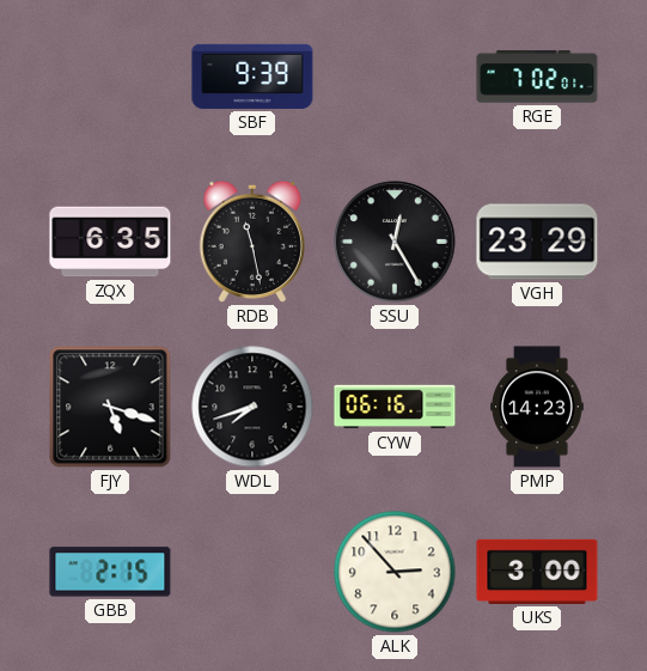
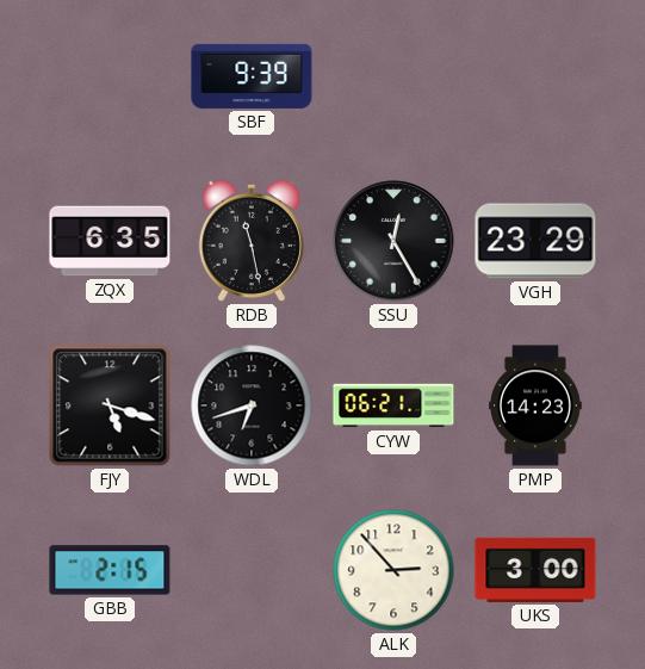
RGE: 7:02 -> none
WDL: 7:42 -> 6:42
CYW: 06:16 -> 06:21
